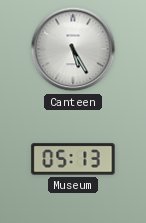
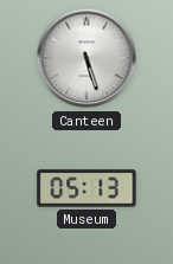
Canteen: 5:25 -> 5:27
